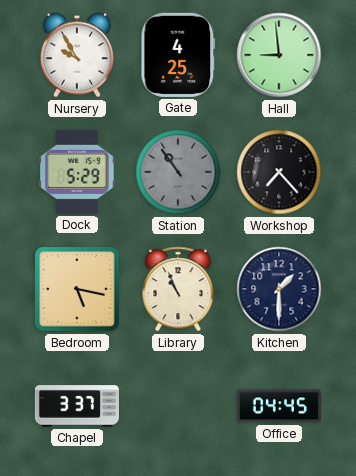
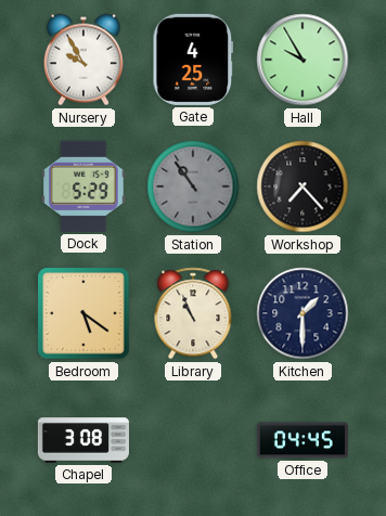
Hall: 8:59 -> 9:55
Bedroom: 5:17 -> 5:21
Chapel: 3:37 -> 3:08
